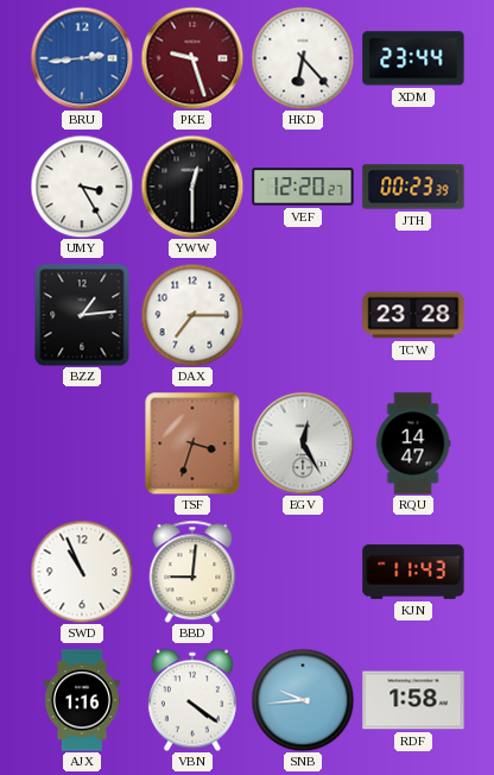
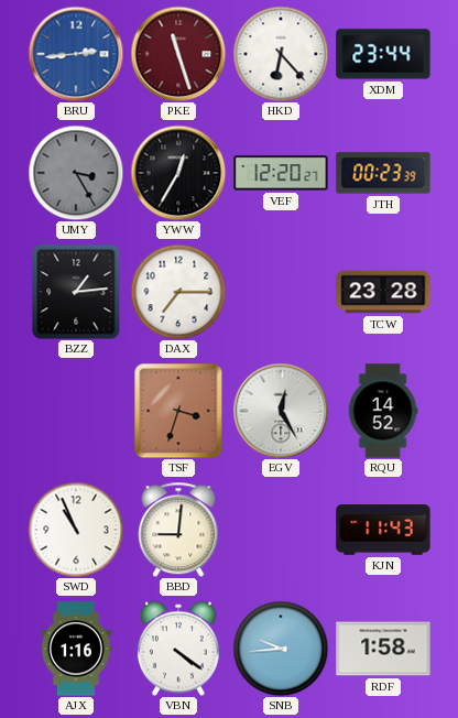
PKE: 9:27 -> 11:27
UMY dial: white -> grey
YWW: 12:30 -> 12:35
RQU: 14:47 -> 14:52
